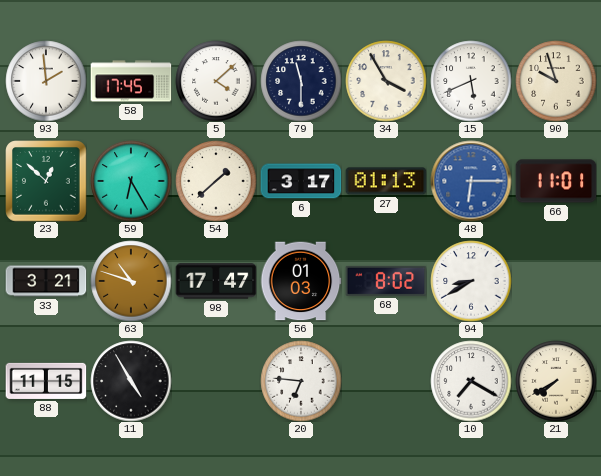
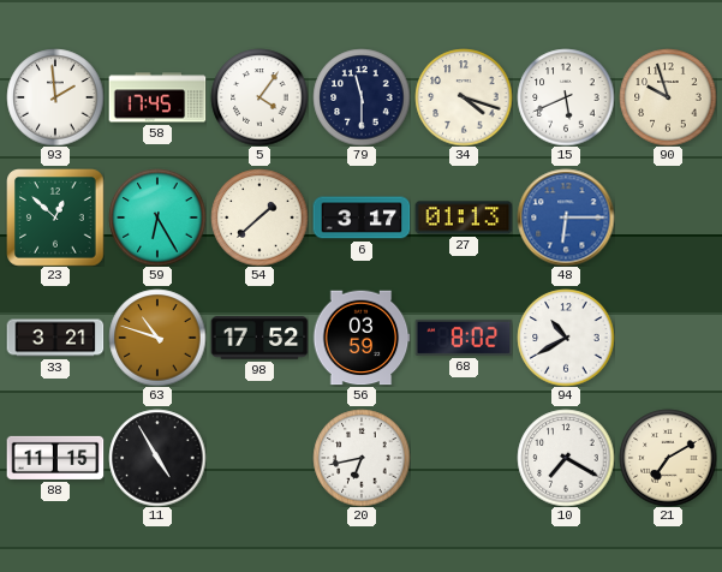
5: 4:08 -> 4:06
34: 3:55 -> 4:18
66: 11:01 -> none
98: 17:47 -> 17:52
56: 01:03 -> 03:59
94: 8:40 -> 10:40
20: 6:46 -> 6:43
21: 7:40 -> 7:10
